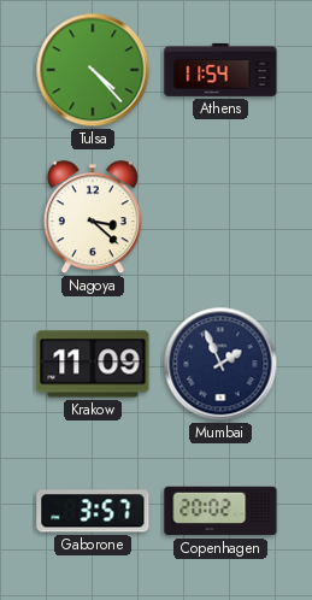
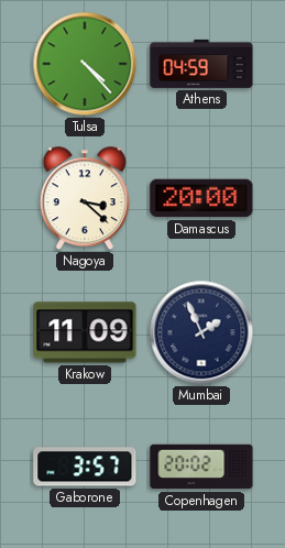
Athens: 11:54 -> 04:59
Damascus: none -> 20:00
